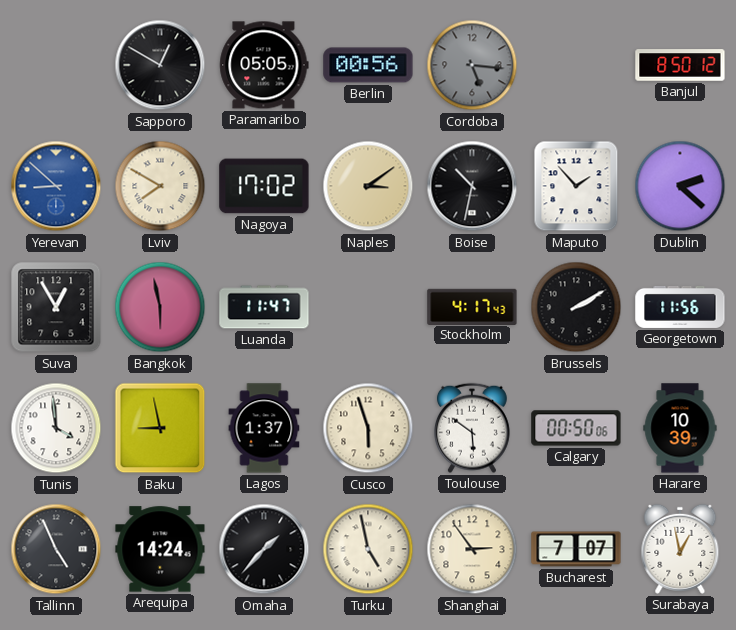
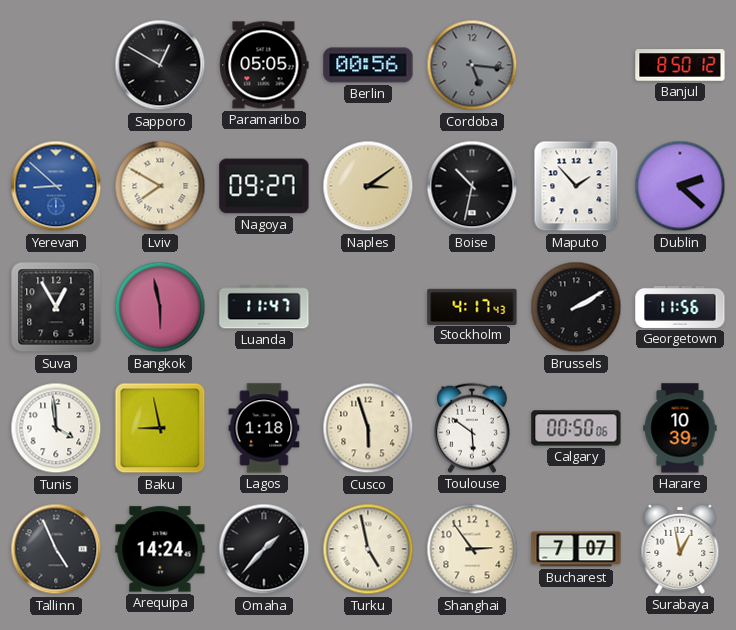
Nagoya: 17:02 -> 09:27
Lagos: 1:37 -> 1:18
